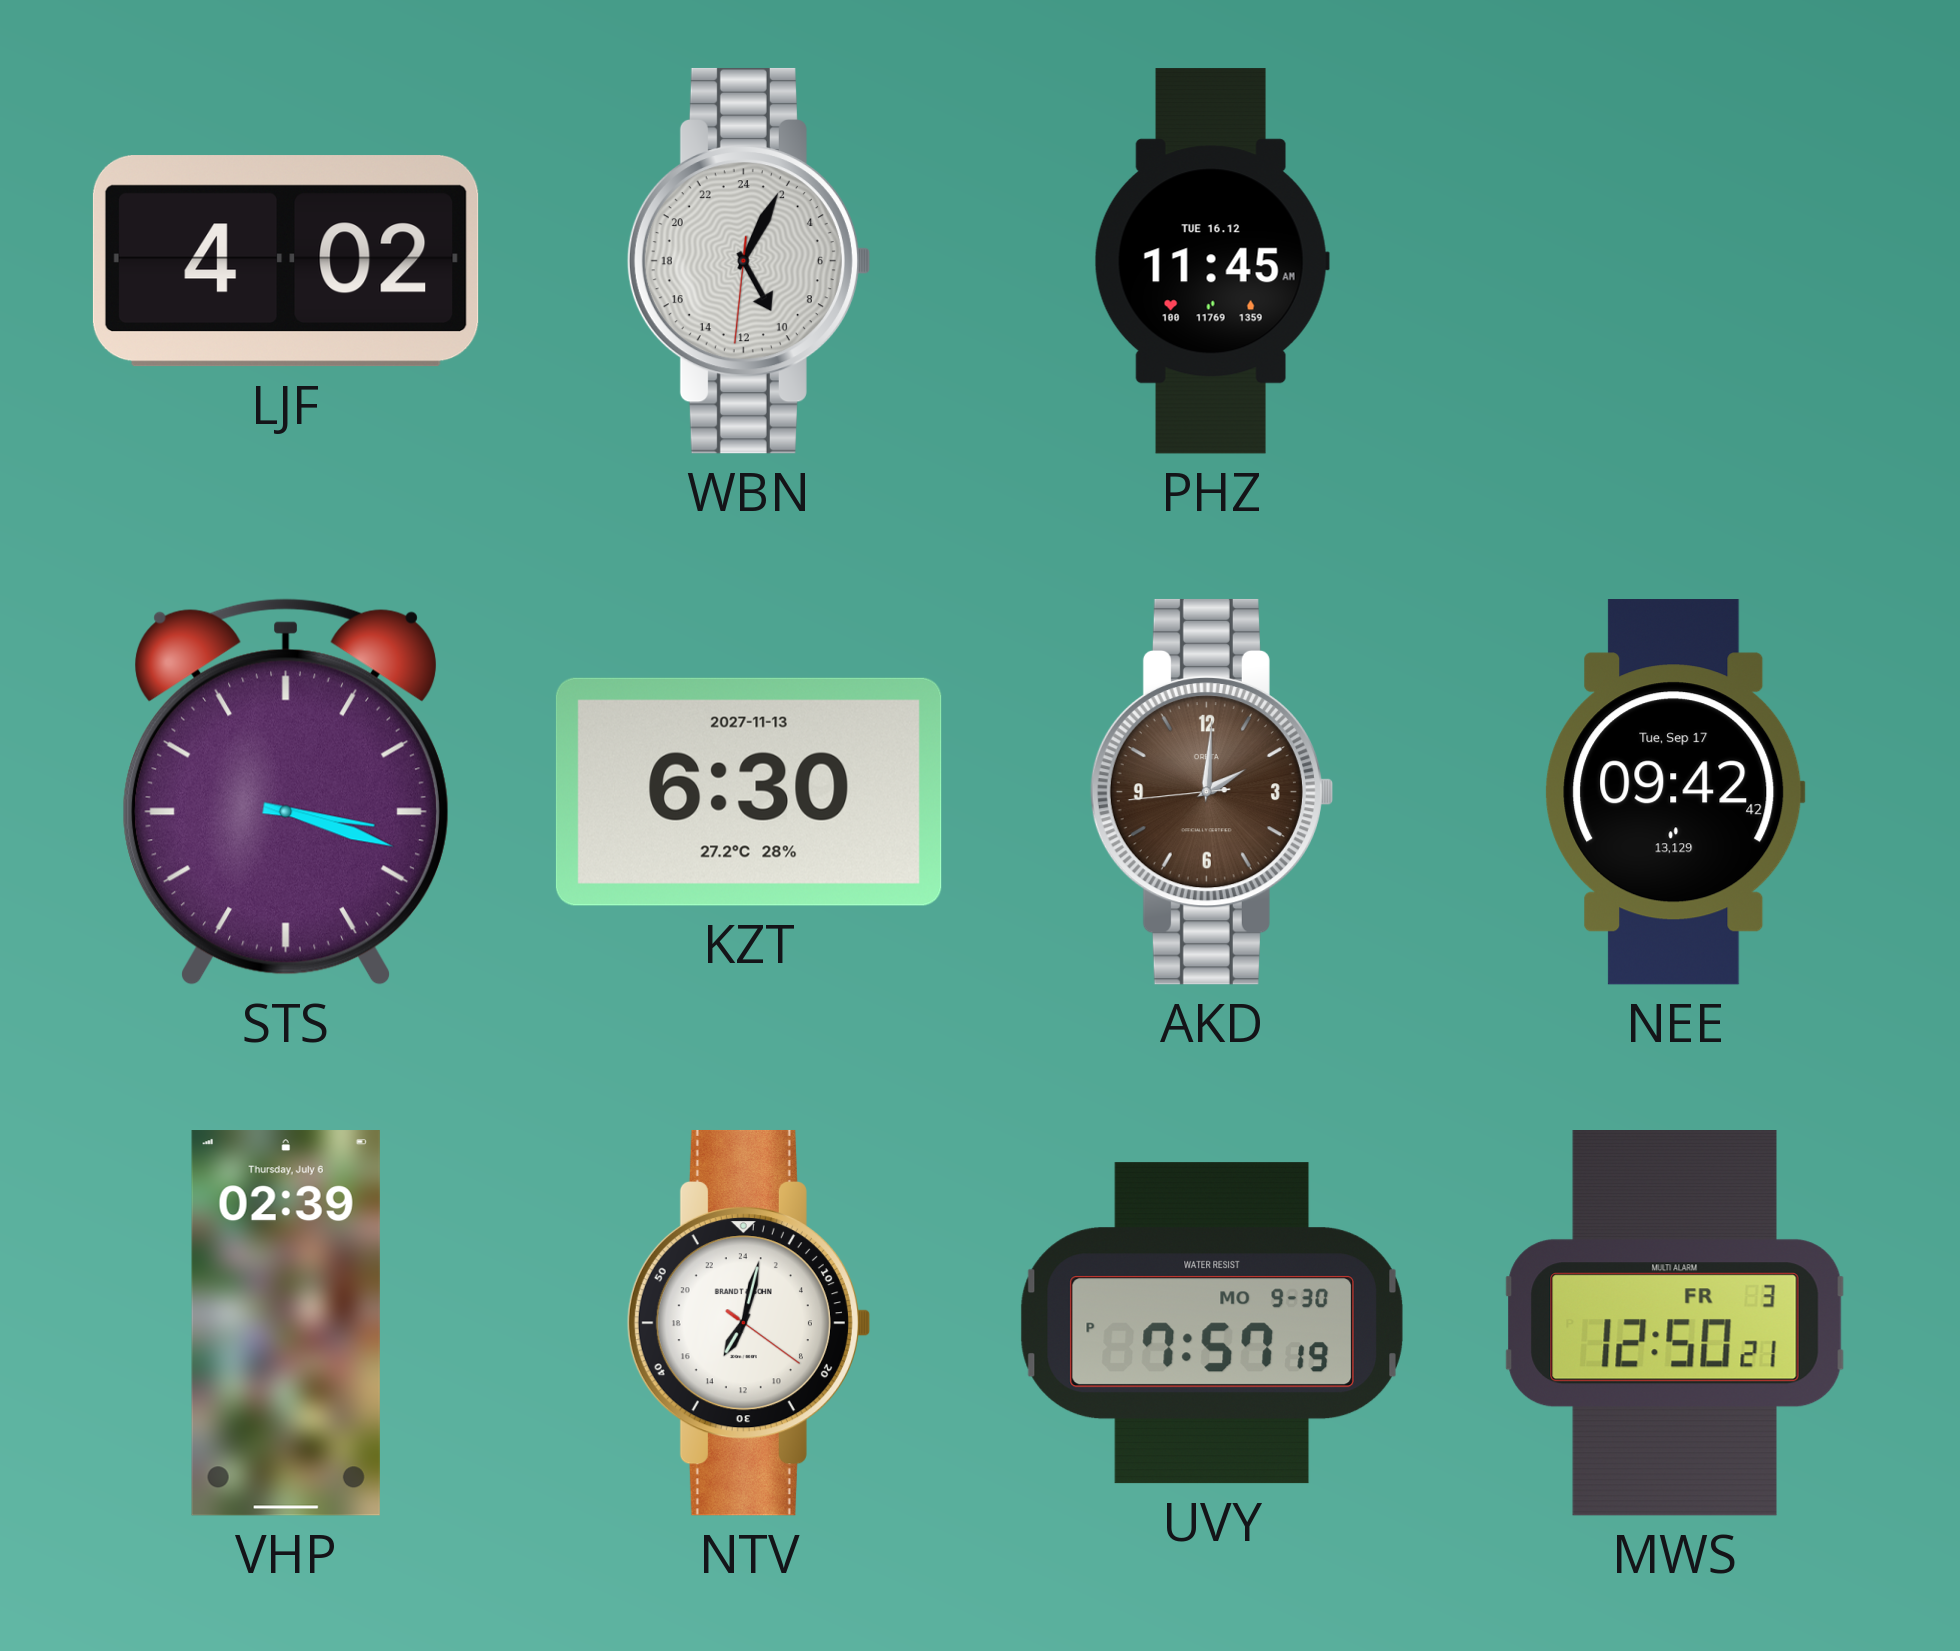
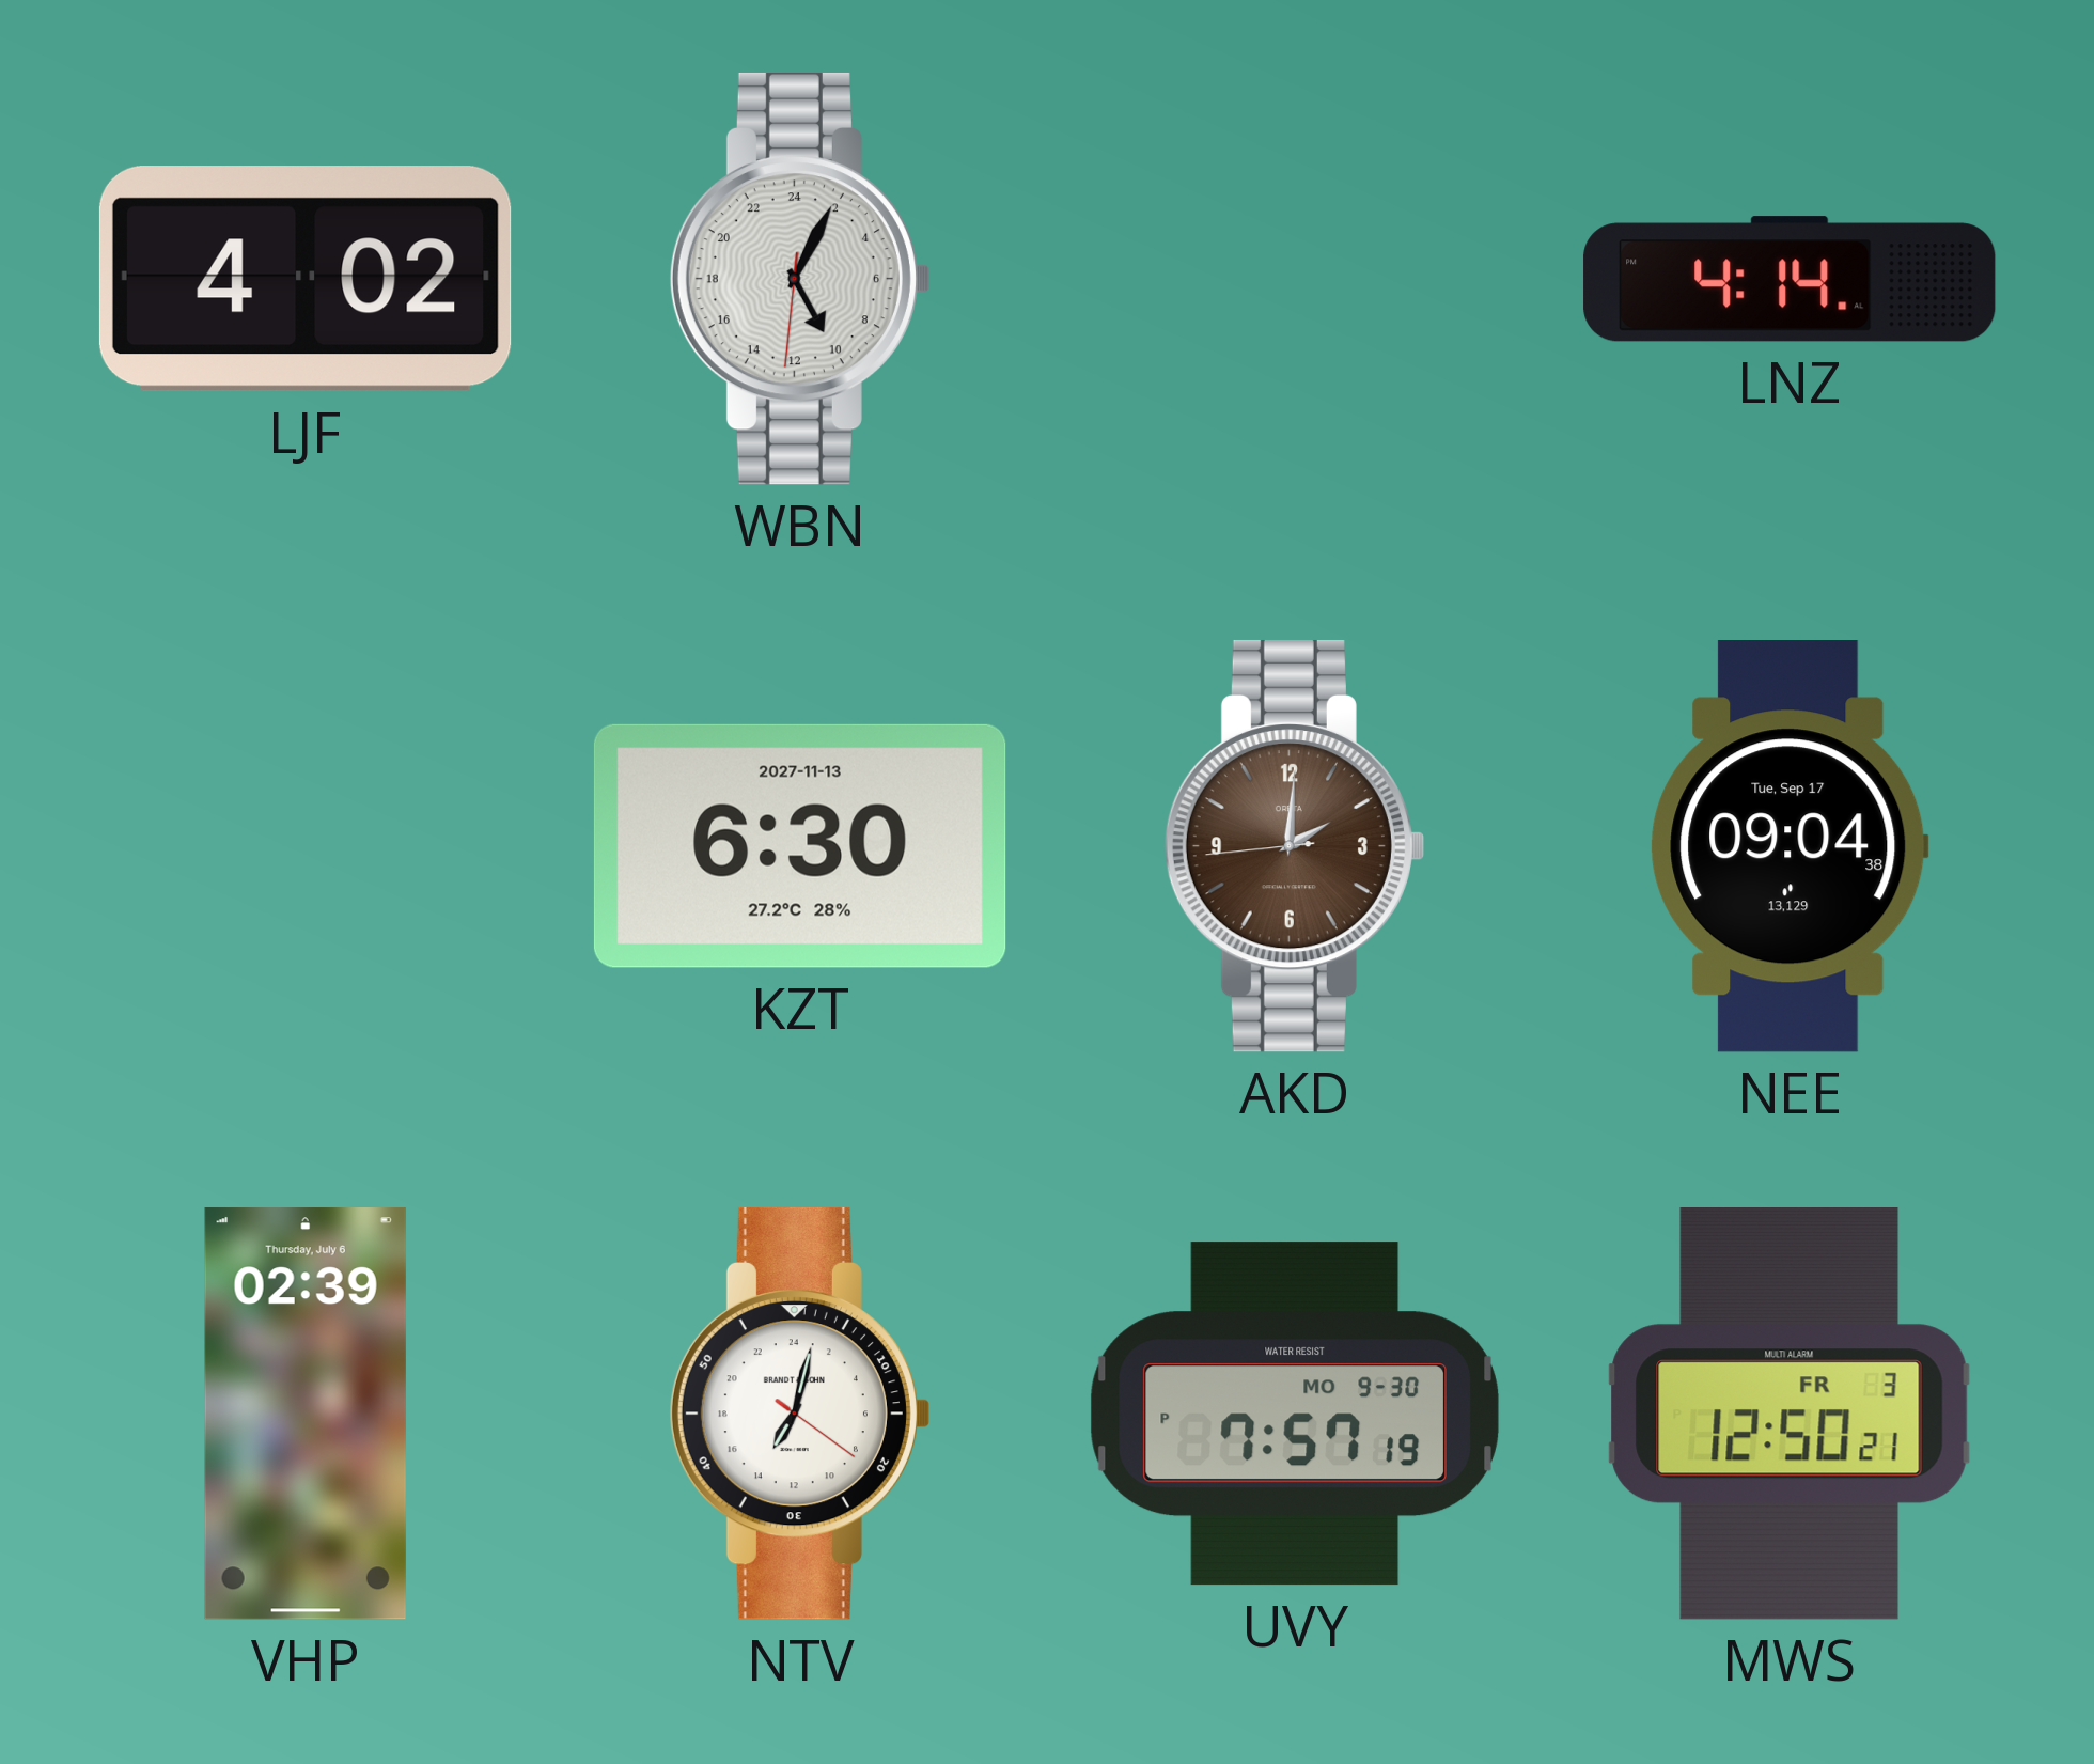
PHZ: 11:45 -> none
LNZ: none -> 4:14
STS: 3:18 -> none
NEE: 09:42 -> 09:04
